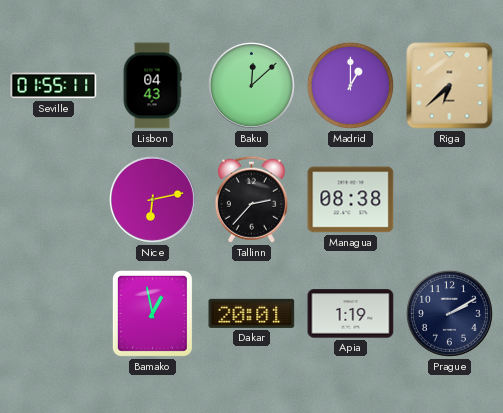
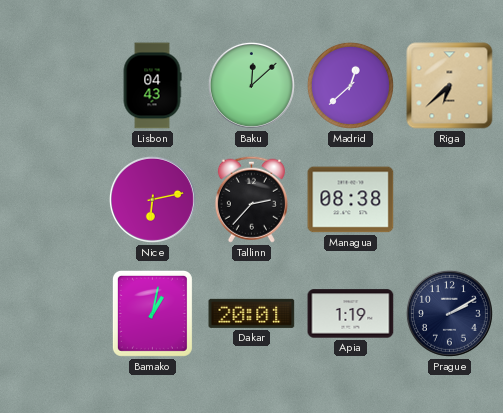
Seville: 01:55 -> none
Madrid: 1:00 -> 12:38
Bamako: 12:58 -> 1:02
